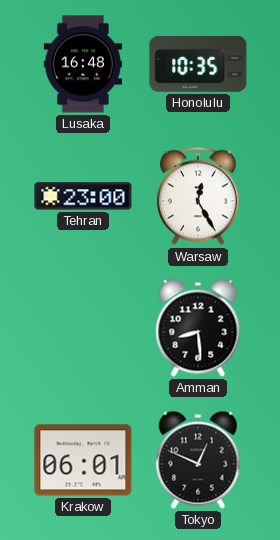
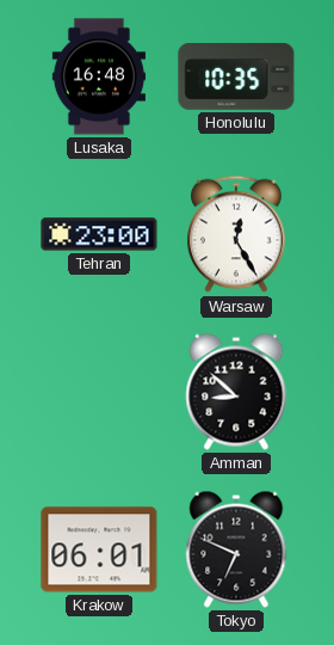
Amman: 8:29 -> 8:52
Tokyo: 12:49 -> 6:49
